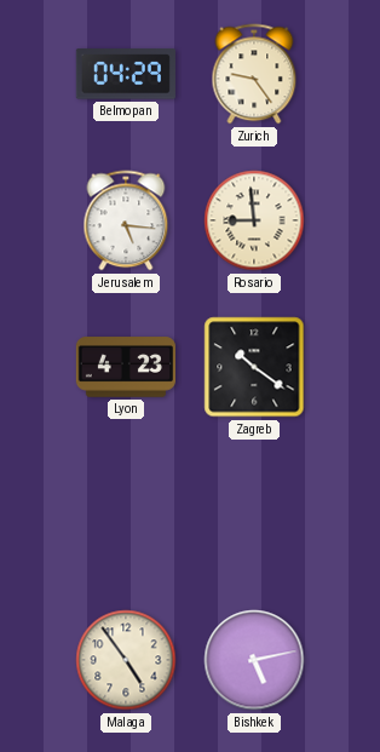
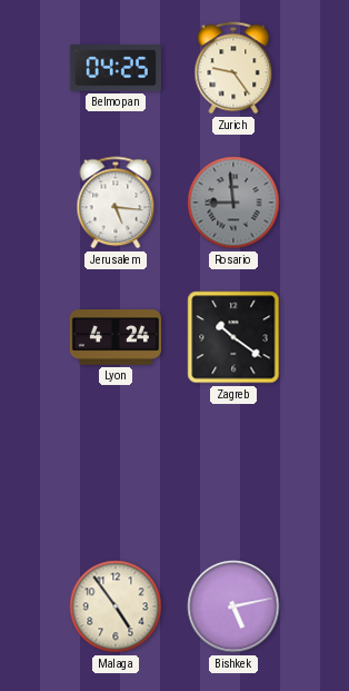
Belmopan: 04:29 -> 04:25
Rosario dial: cream -> grey
Lyon: 4:23 -> 4:24
